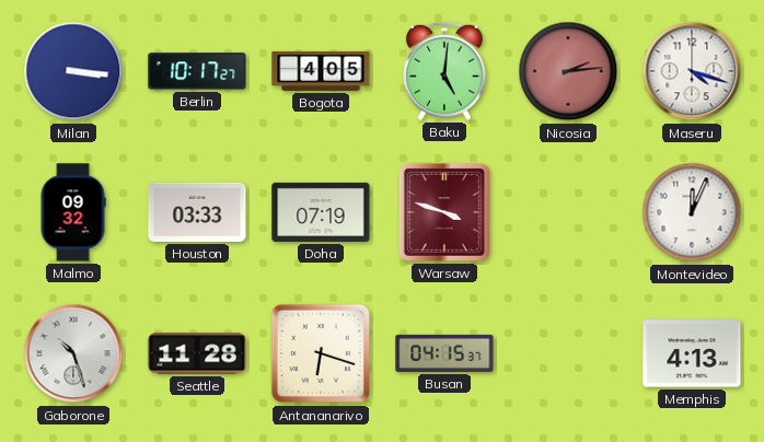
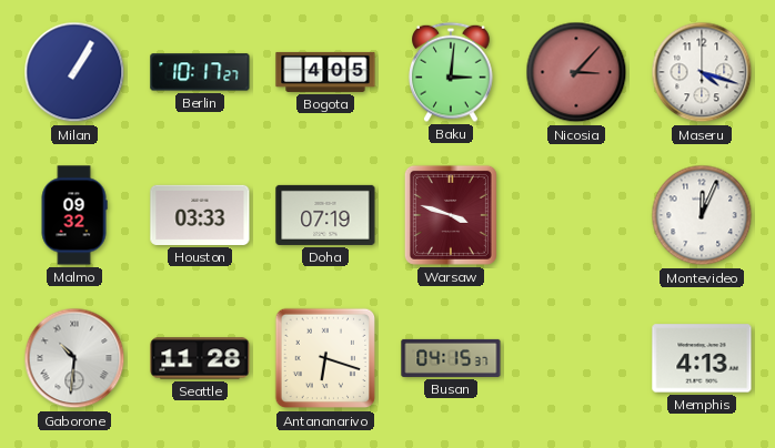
Milan: 3:16 -> 1:05
Baku: 5:01 -> 3:01
Nicosia: 2:14 -> 3:07
Gaborone: 10:27 -> 10:31
